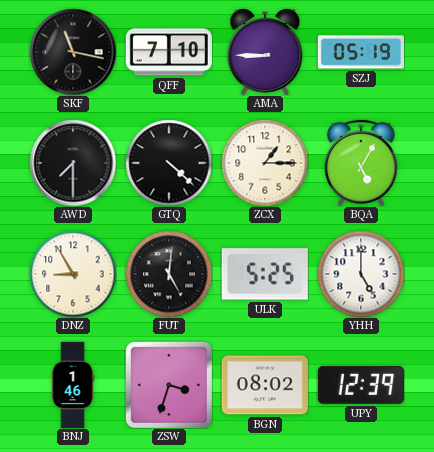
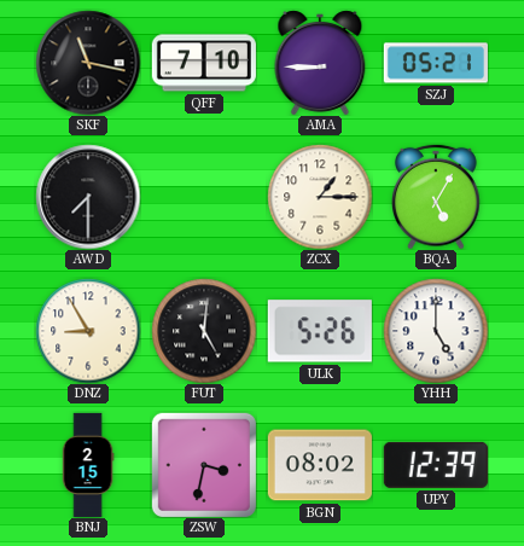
SZJ: 05:19 -> 05:21
GTQ: 4:22 -> none
ULK: 5:25 -> 5:26
BNJ: 1:46 -> 2:15
ZSW: 3:33 -> 3:32
